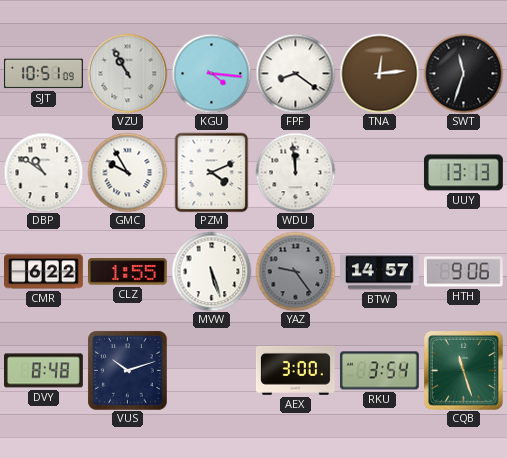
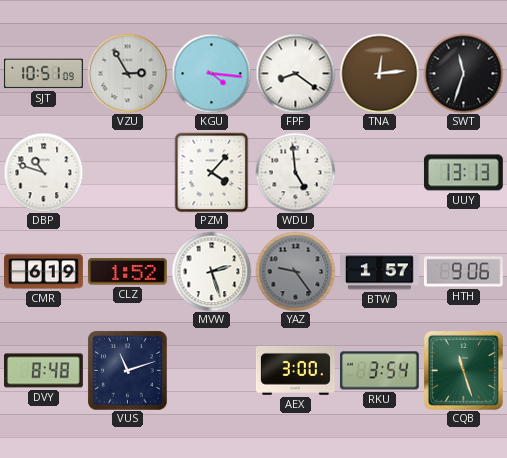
VZU: 10:55 -> 2:55
DBP: 10:51 -> 10:48
GMC: 9:55 -> none
PZM: 4:11 -> 4:07
WDU: 11:59 -> 4:59
CMR: 6:22 -> 6:19
CLZ: 1:55 -> 1:52
MVW: 5:27 -> 2:27
BTW: 14:57 -> 1:57
VUS: 10:12 -> 11:12
